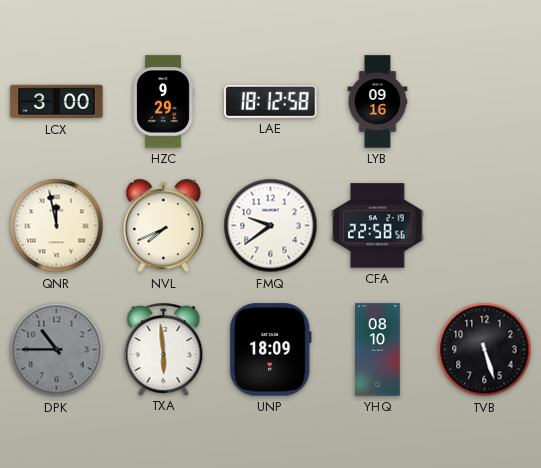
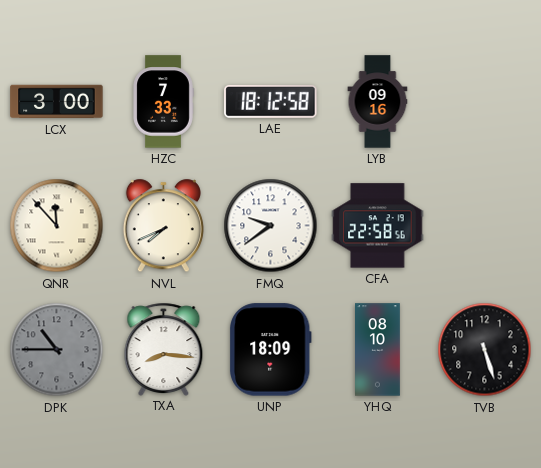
HZC: 9:29 -> 7:33
QNR: 11:58 -> 11:53
TXA: 5:59 -> 8:16
